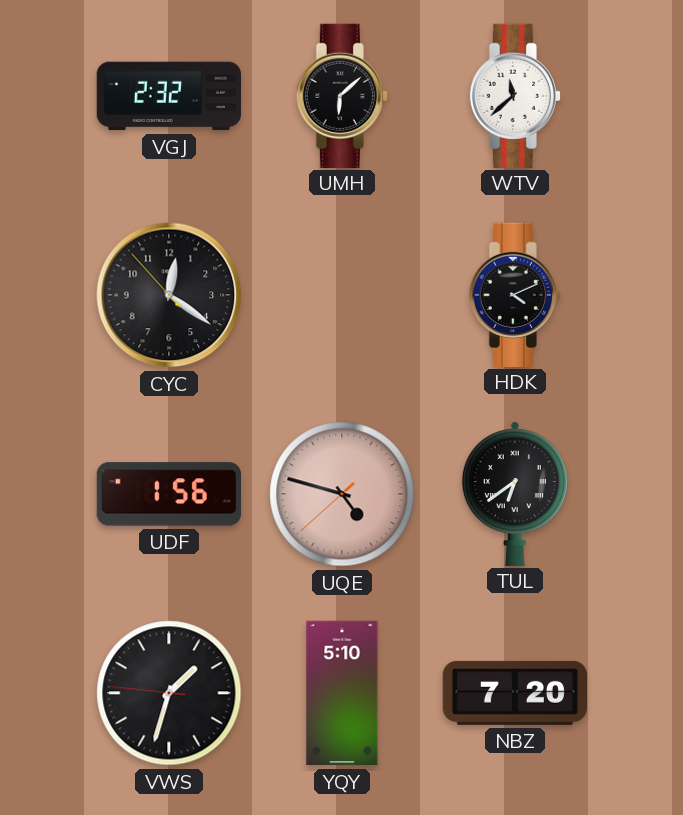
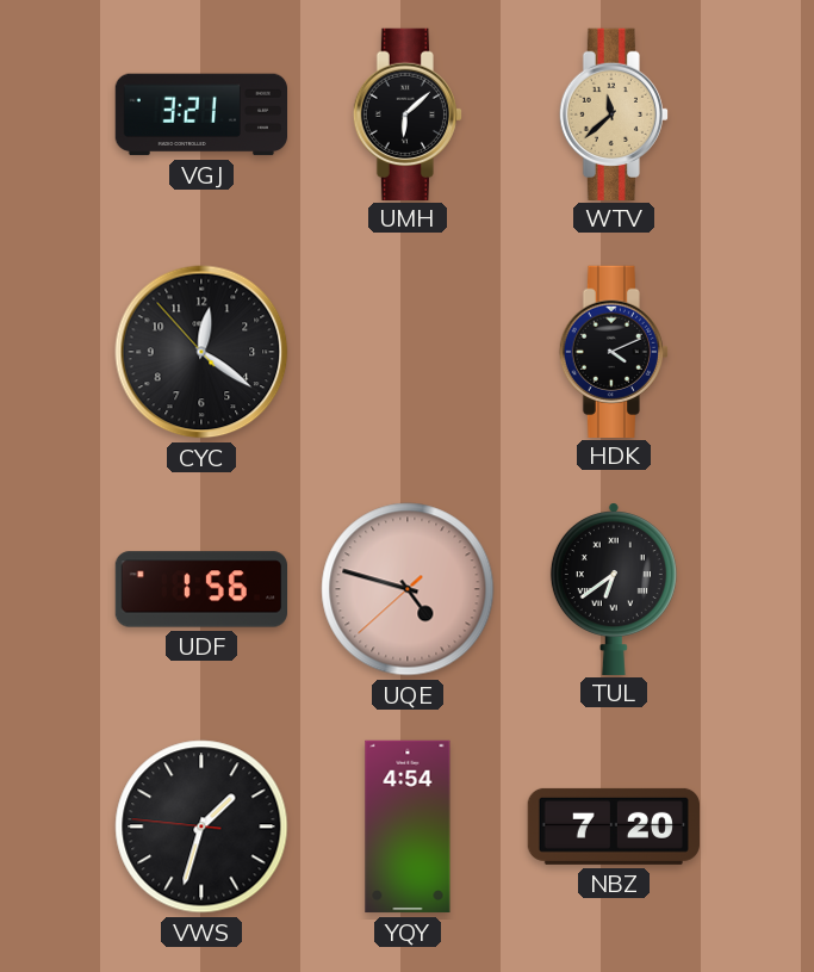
VGJ: 2:32 -> 3:21
WTV dial: white -> champagne
YQY: 5:10 -> 4:54
